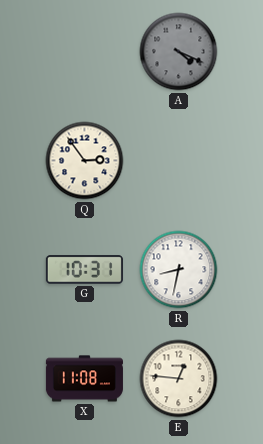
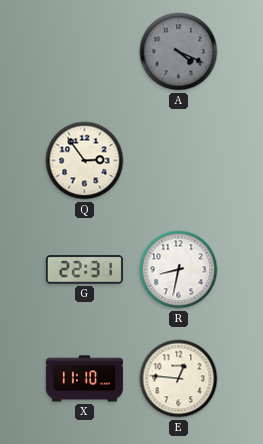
G: 10:31 -> 22:31
X: 11:08 -> 11:10
